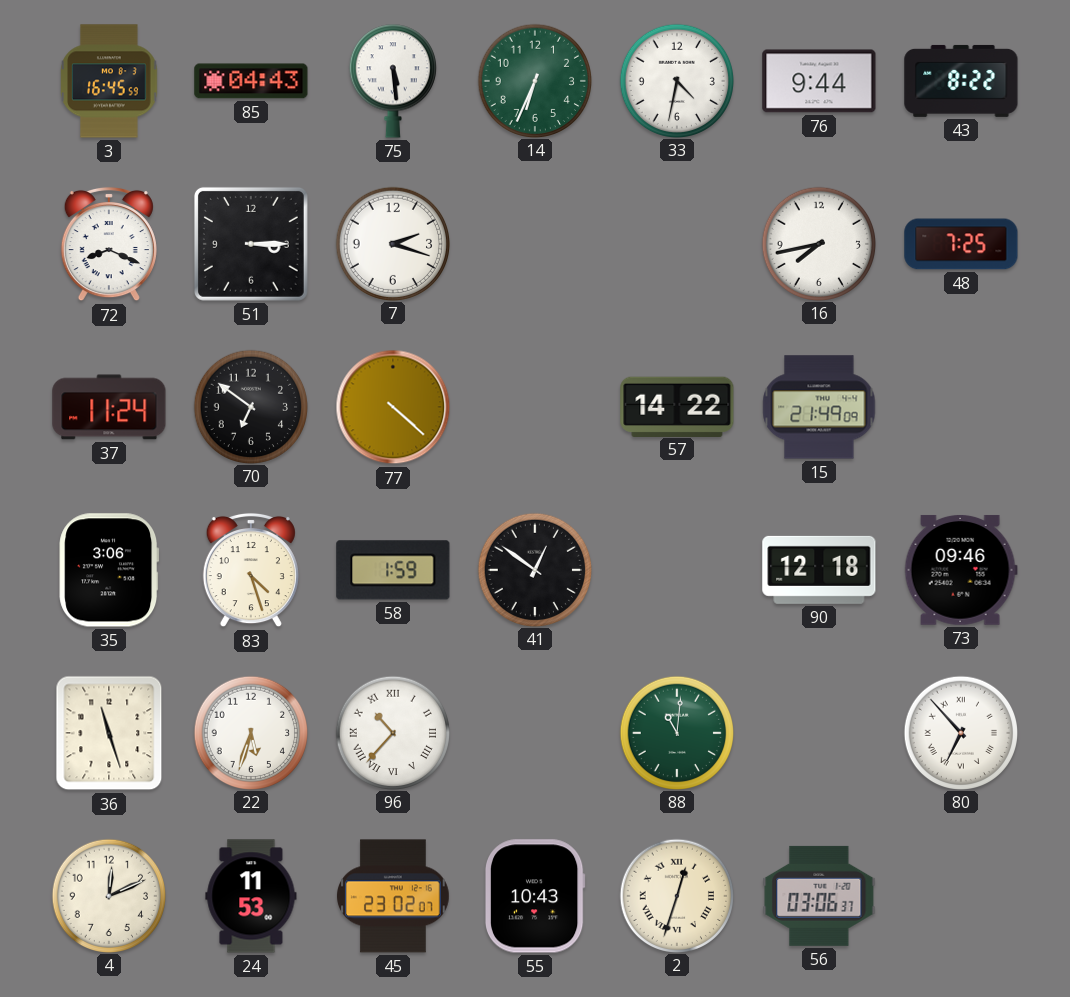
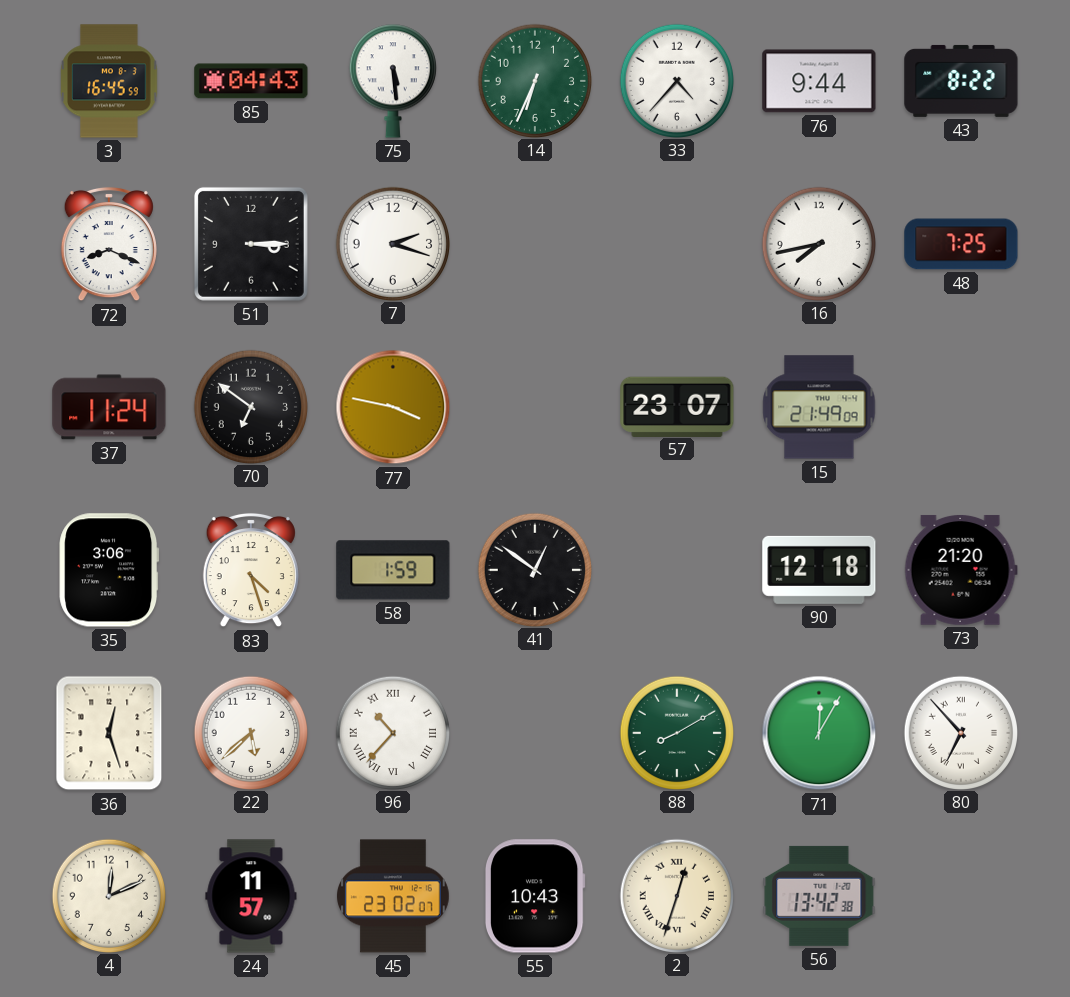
33: 4:32 -> 4:37
77: 4:22 -> 3:47
57: 14:22 -> 23:07
73: 09:46 -> 21:20
36: 11:27 -> 12:27
22: 5:33 -> 5:38
88: 11:01 -> 8:10
71: none -> 12:05
24: 11:53 -> 11:57
56: 03:06 -> 13:42
